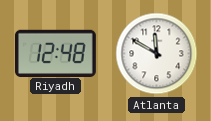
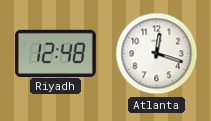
Atlanta: 11:50 -> 12:18
